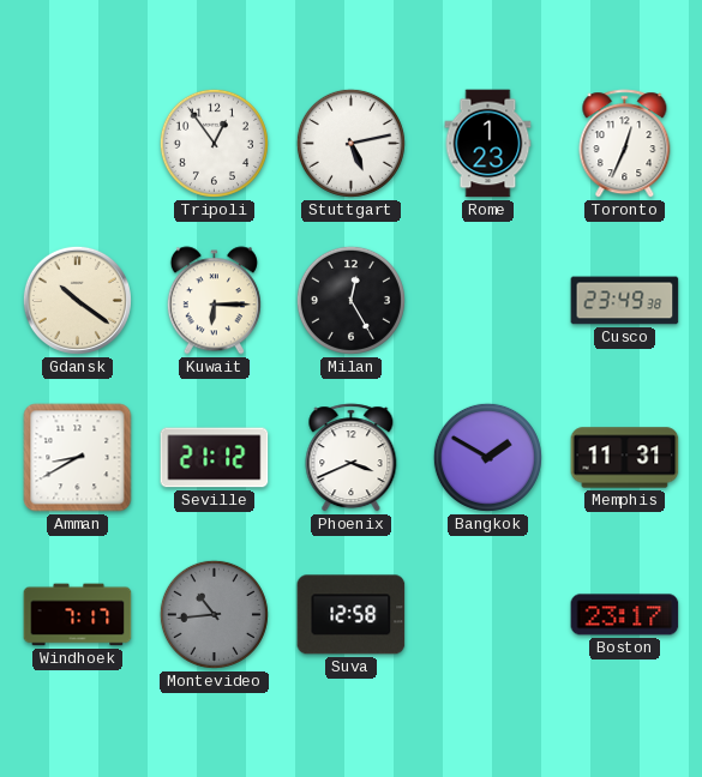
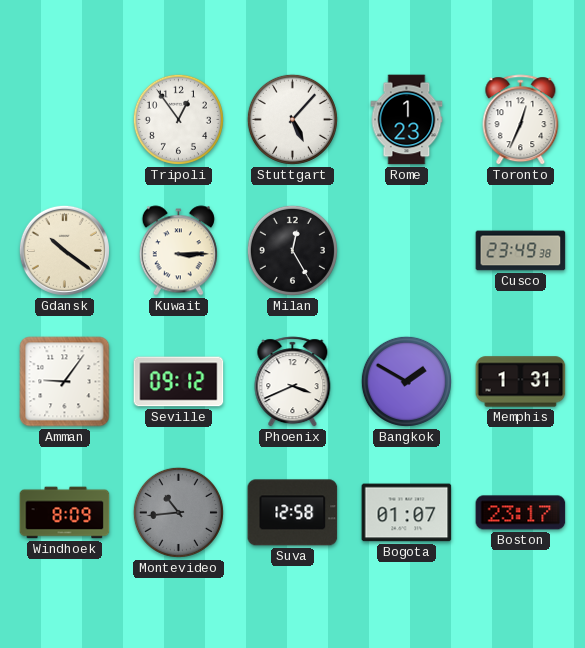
Stuttgart: 5:13 -> 5:07
Kuwait: 6:15 -> 3:15
Amman: 8:40 -> 9:06
Seville: 21:12 -> 09:12
Memphis: 11:31 -> 1:31
Windhoek: 7:17 -> 8:09
Bogota: none -> 01:07
